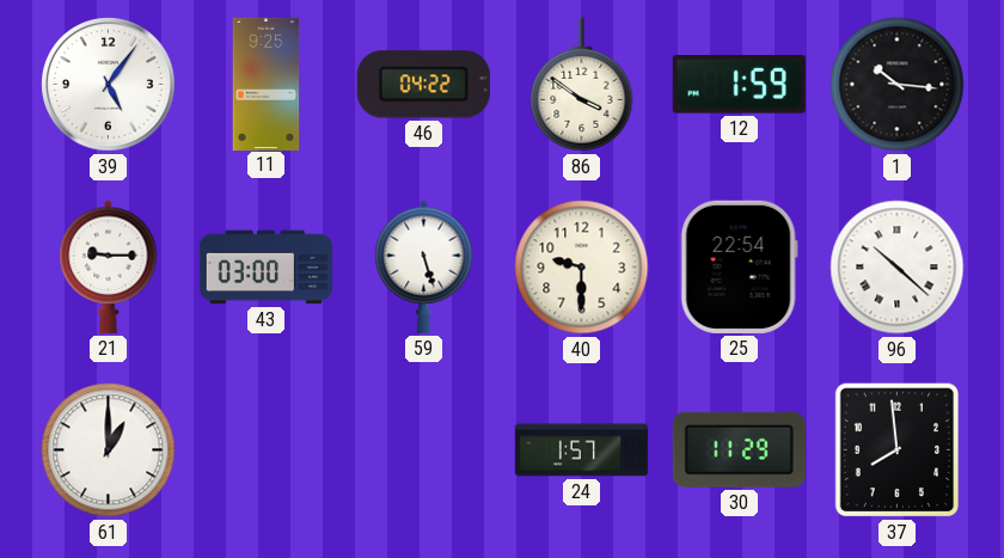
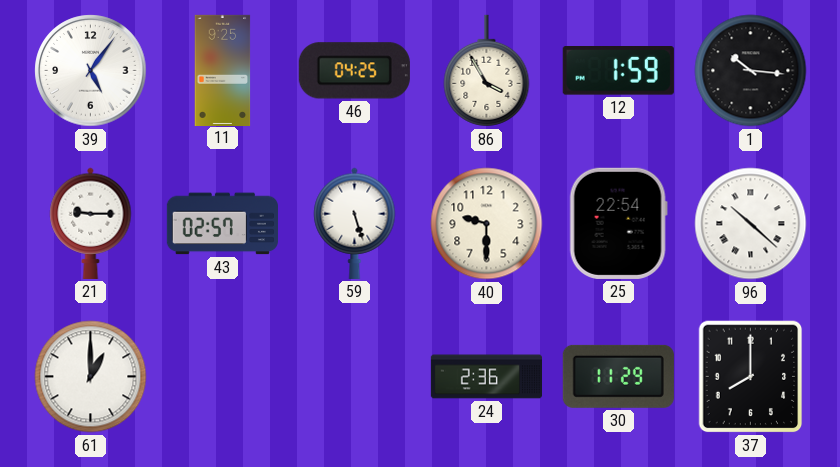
46: 04:22 -> 04:25
86: 3:51 -> 3:55
43: 03:00 -> 02:57
24: 1:57 -> 2:36
37: 7:59 -> 8:00
